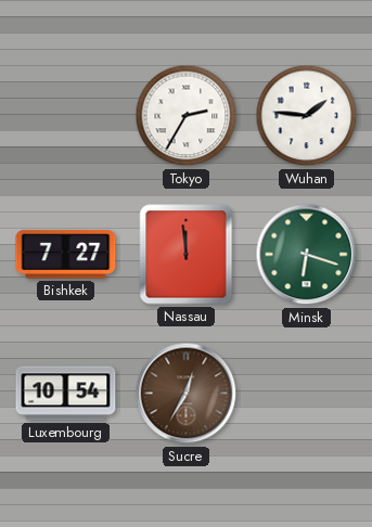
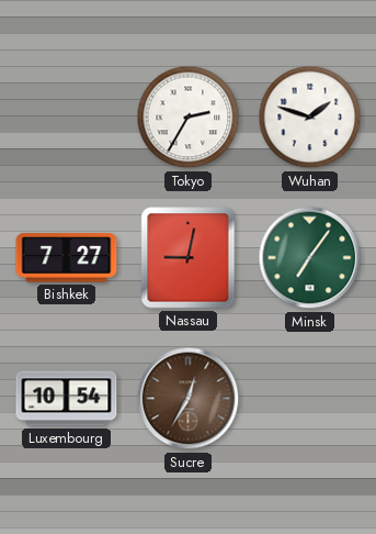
Wuhan: 1:46 -> 1:48
Nassau: 11:59 -> 9:02
Minsk: 6:18 -> 7:06
